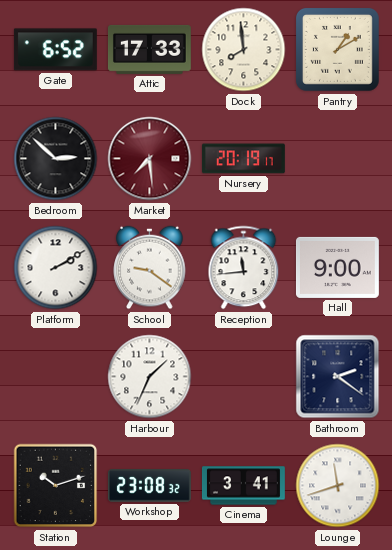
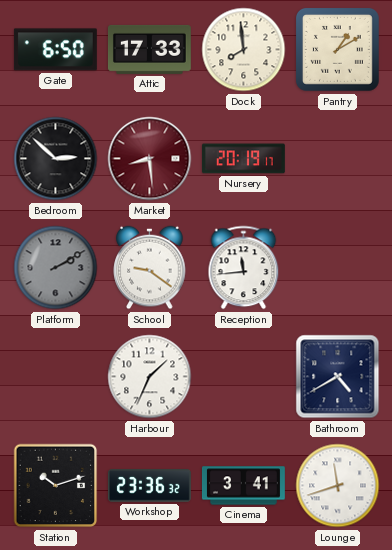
Gate: 6:52 -> 6:50
Market: 7:29 -> 8:29
Platform dial: white -> grey
Hall: 9:00 -> none
Bathroom: 2:21 -> 4:40
Workshop: 23:08 -> 23:36
